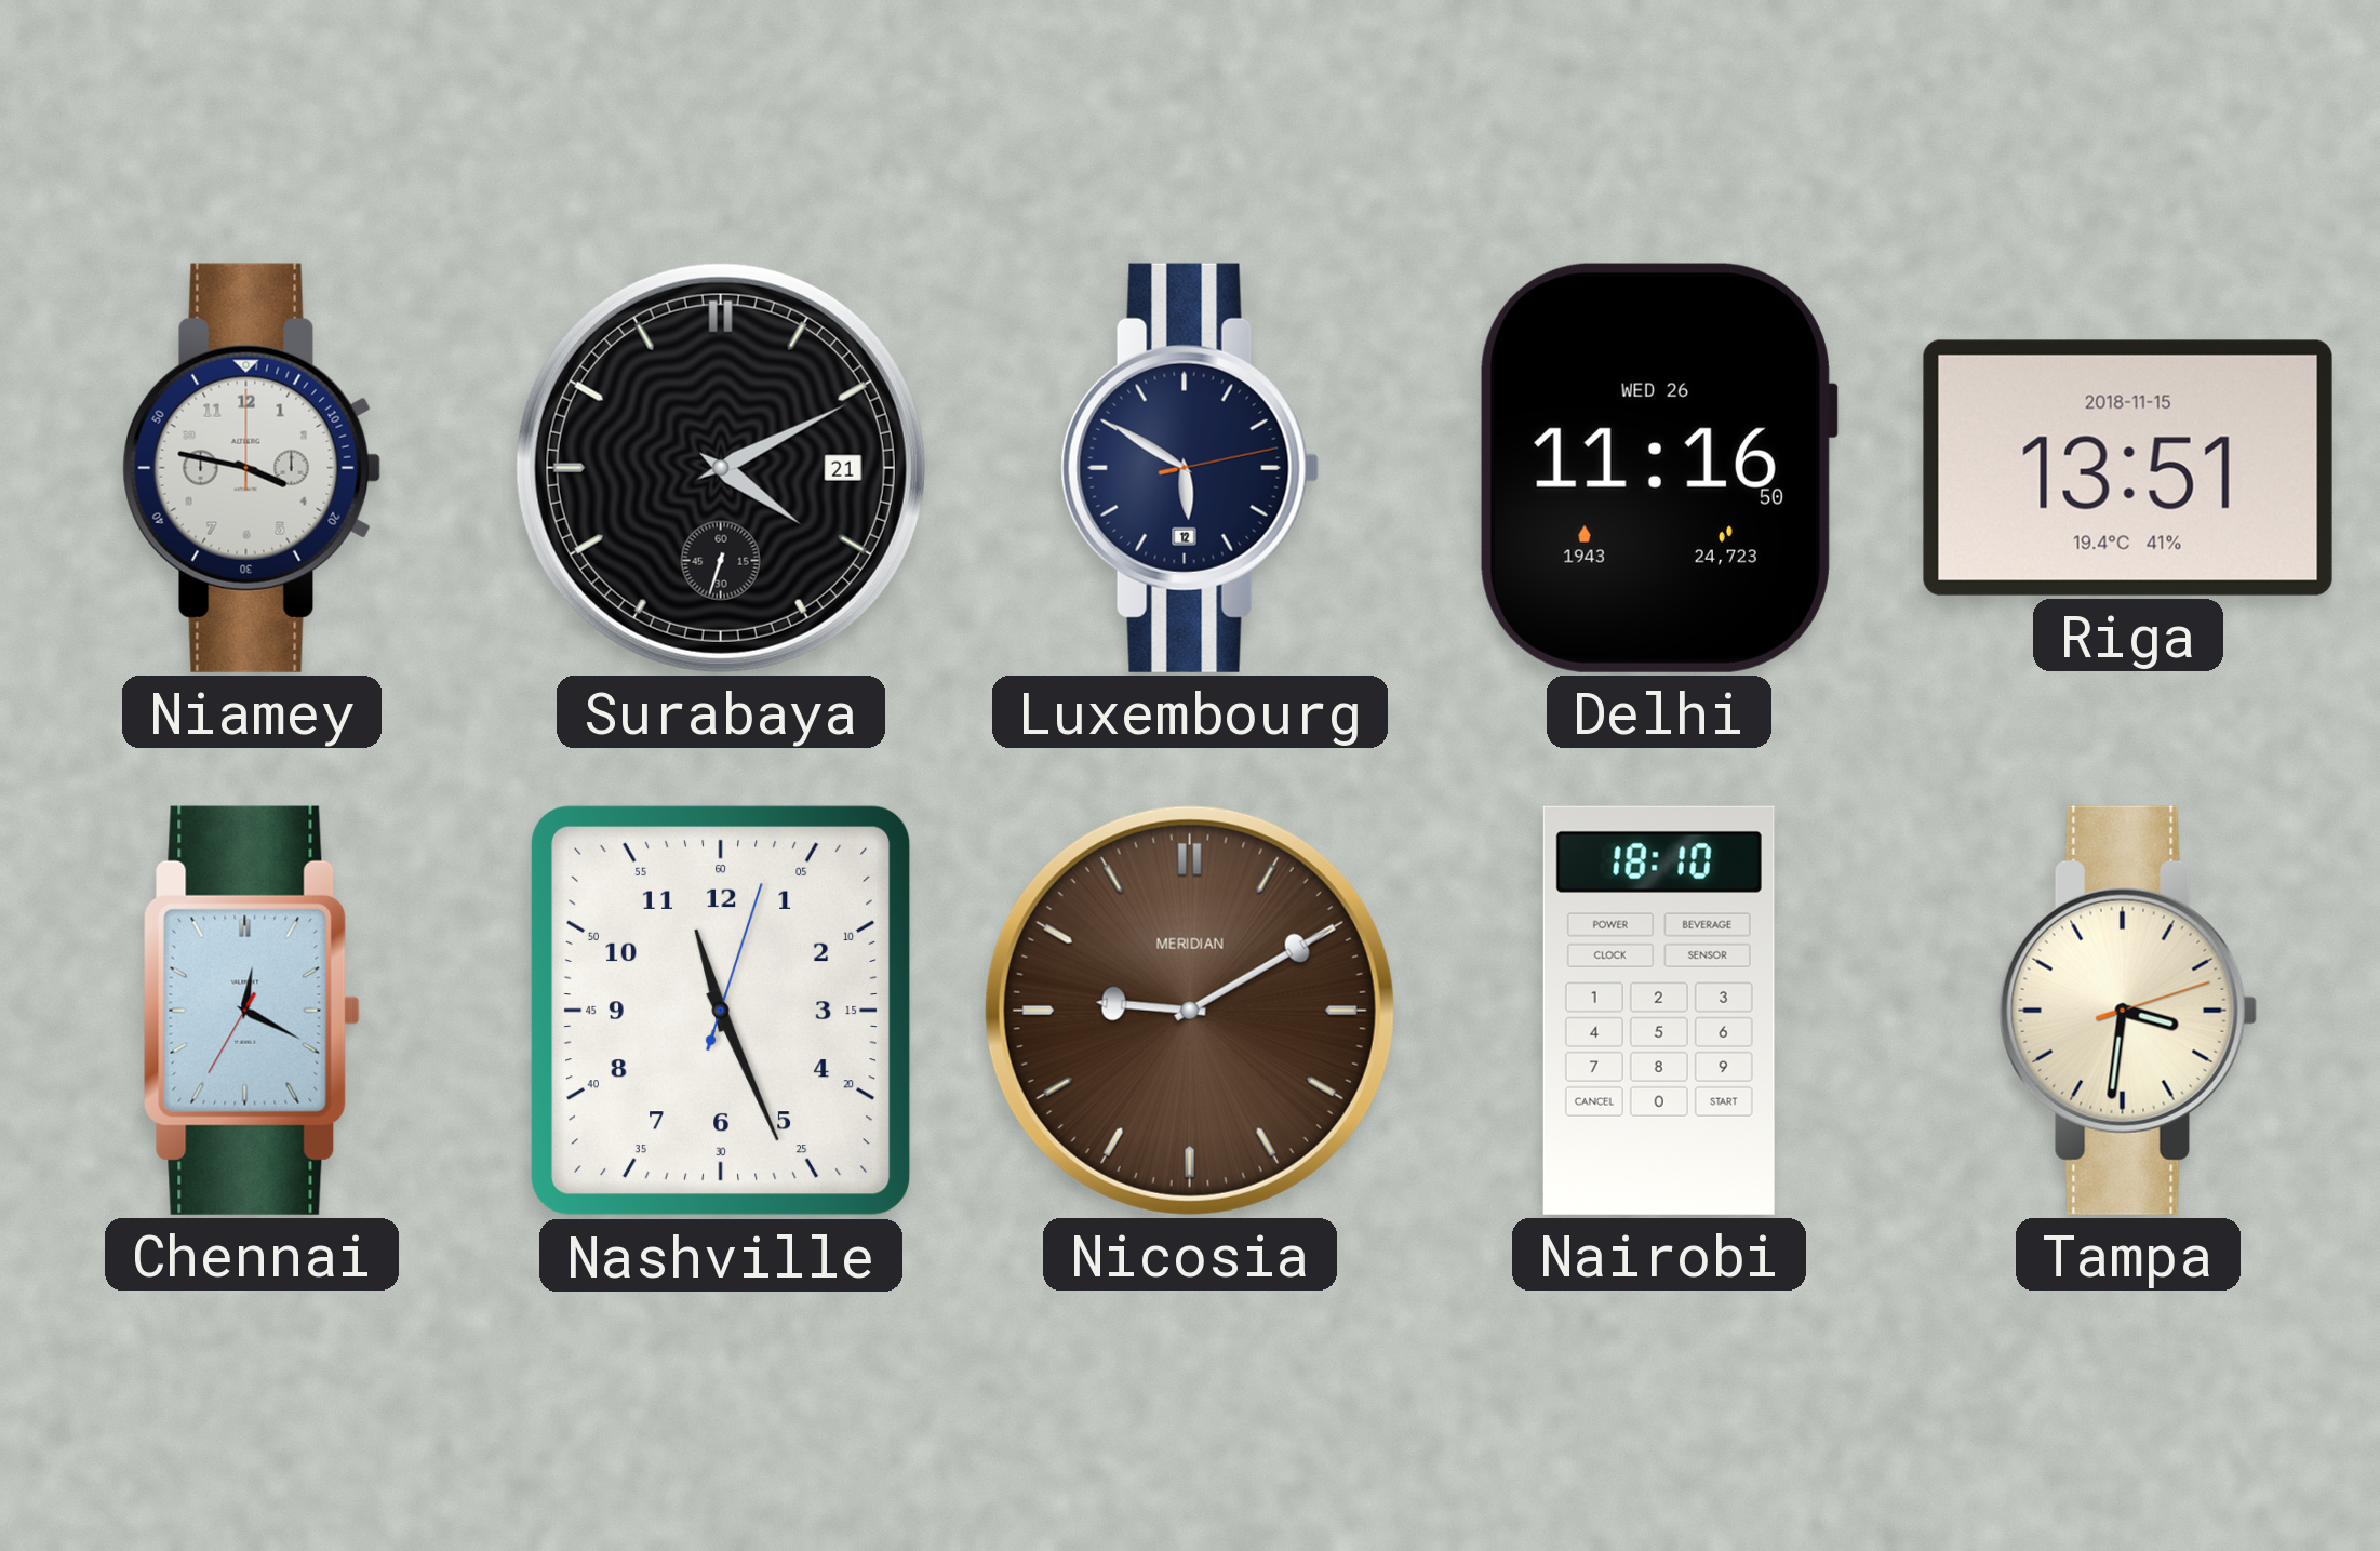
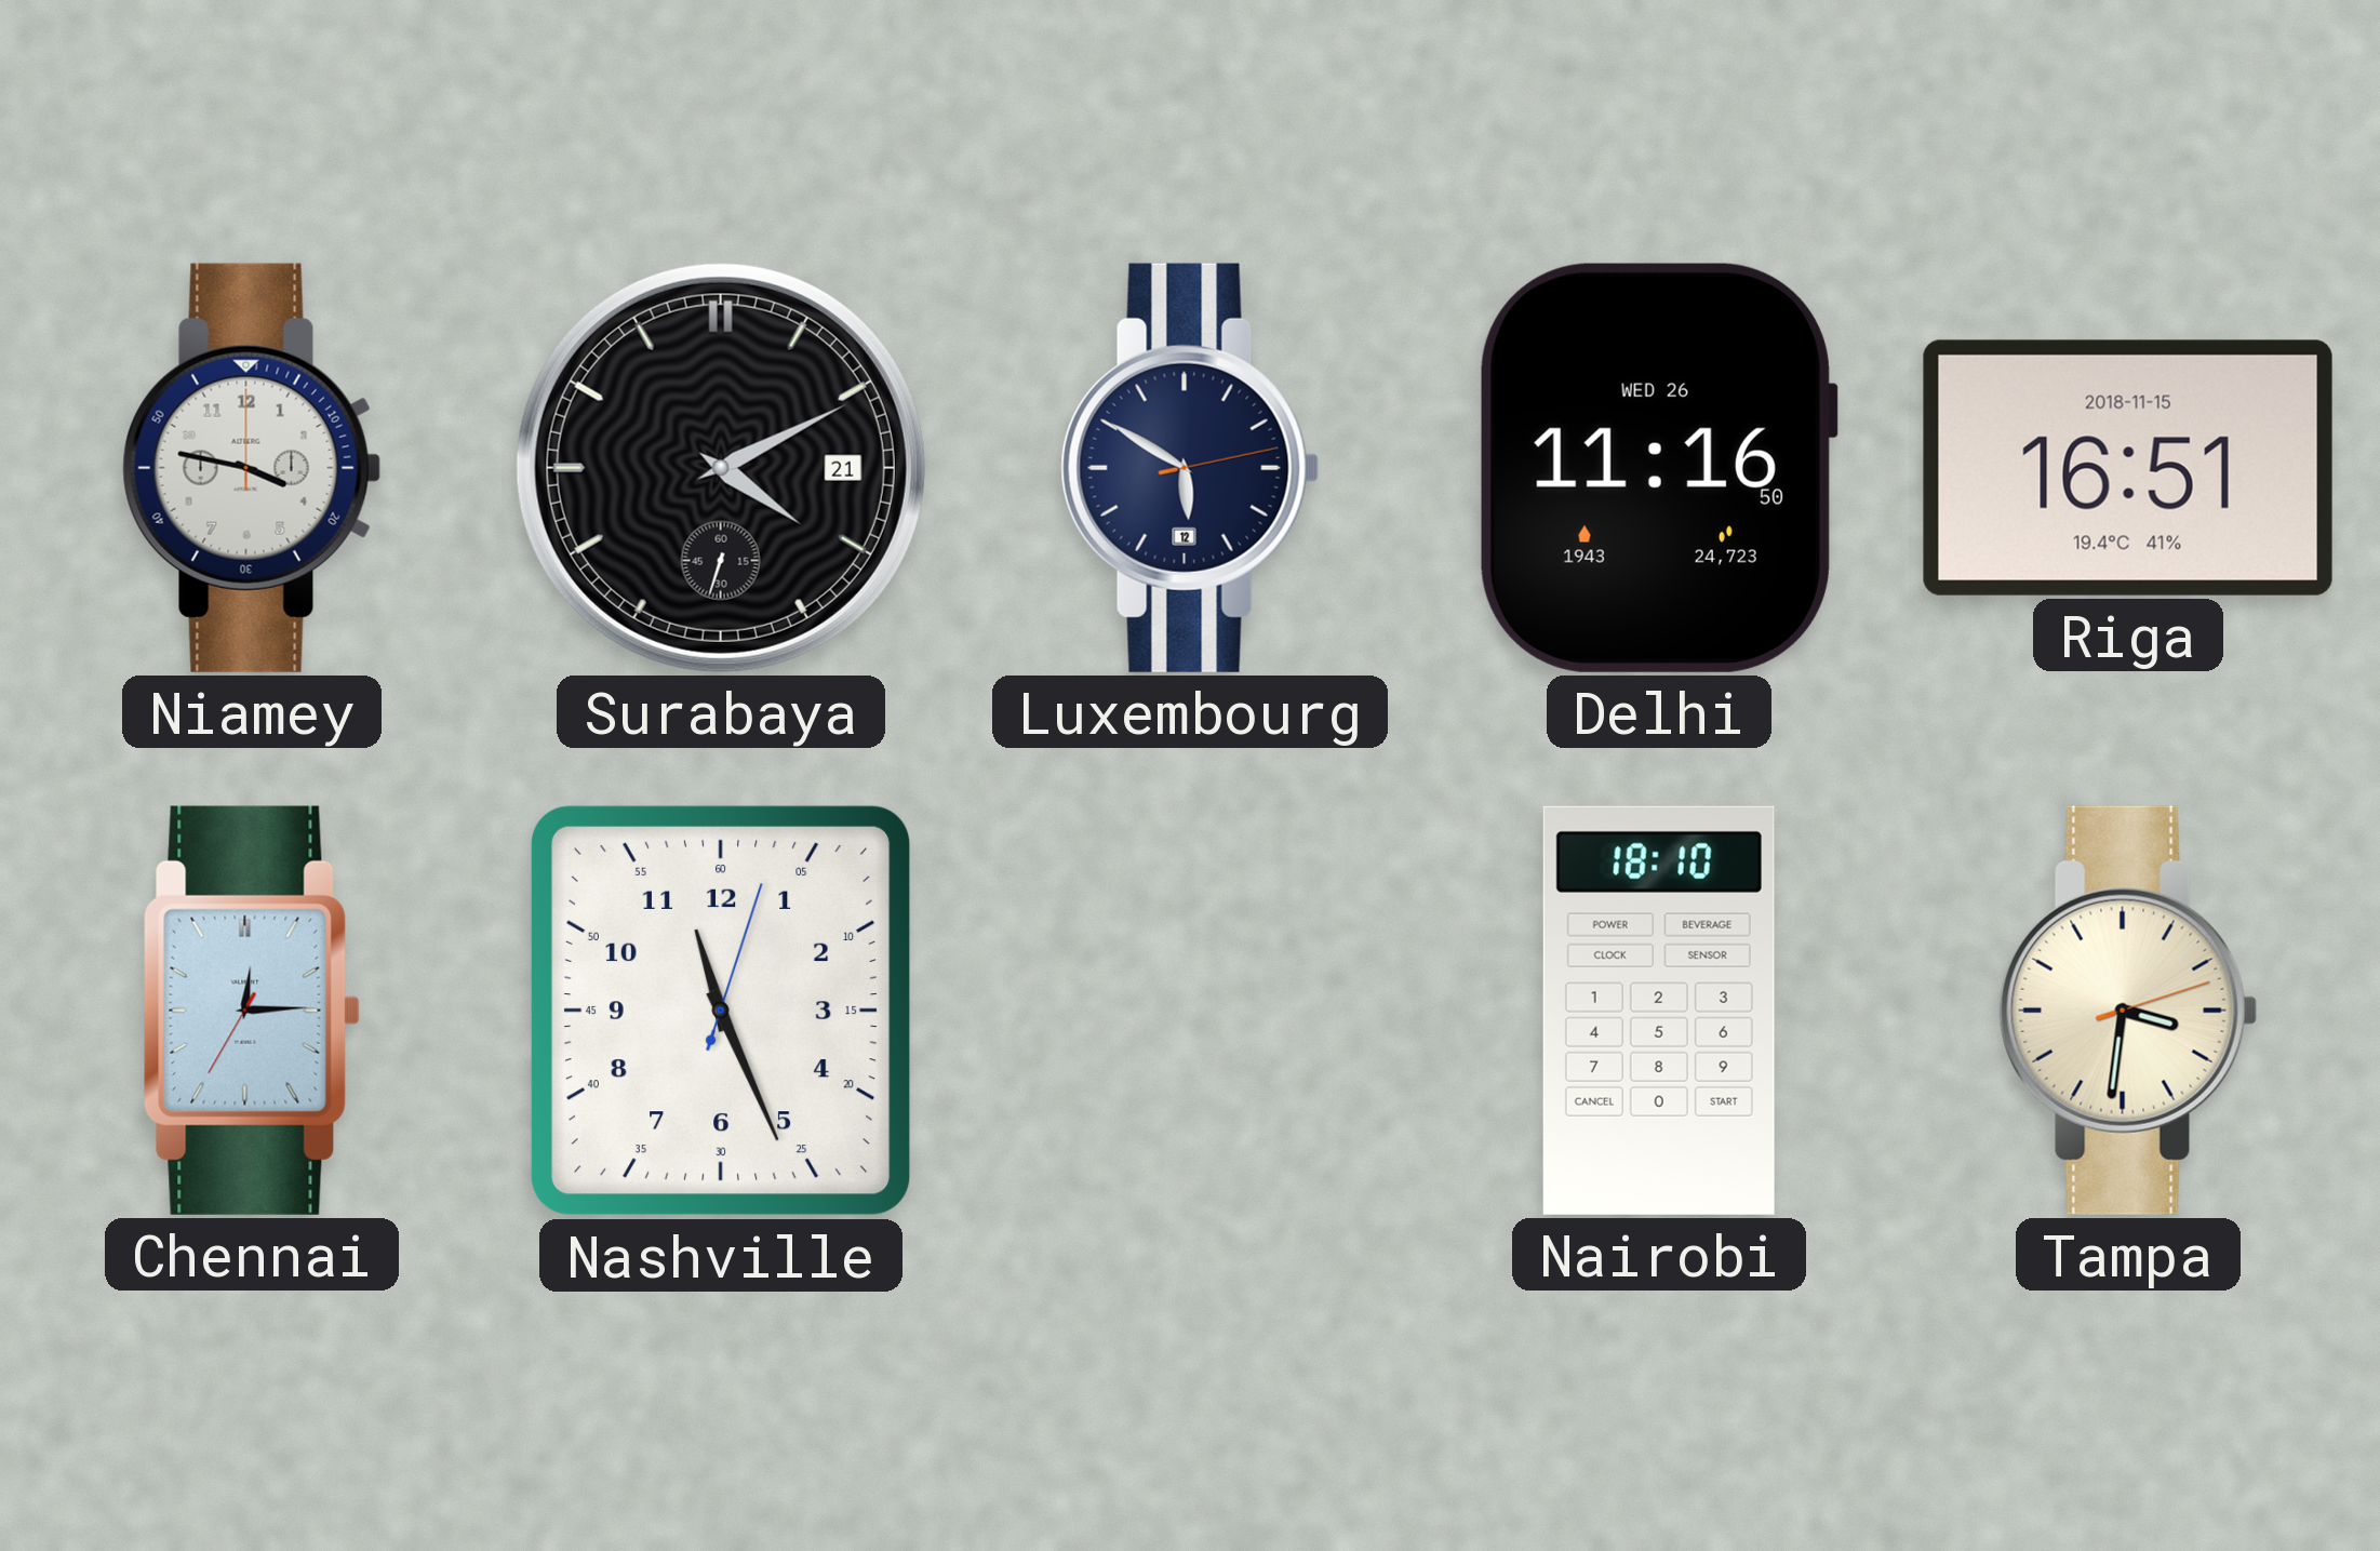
Riga: 13:51 -> 16:51
Chennai: 12:19 -> 12:14
Nicosia: 9:10 -> none
